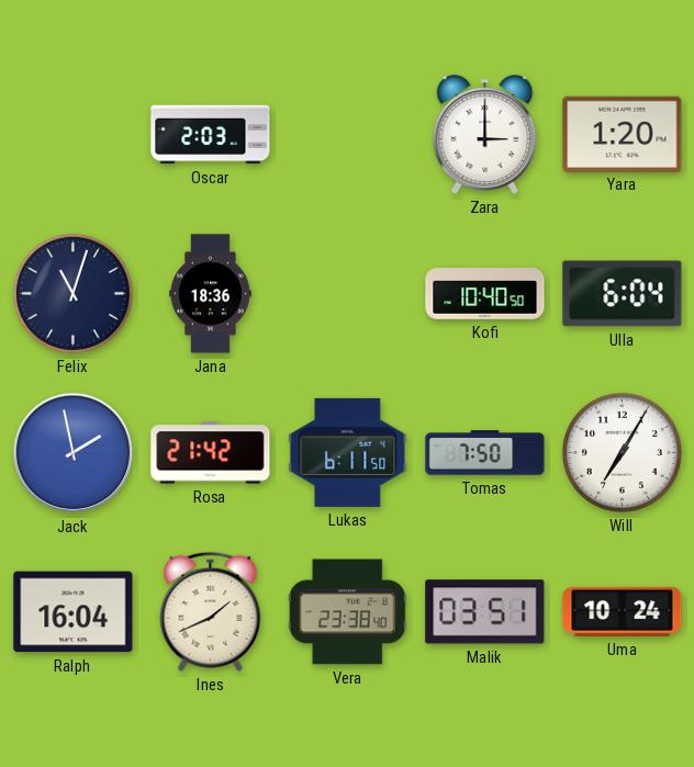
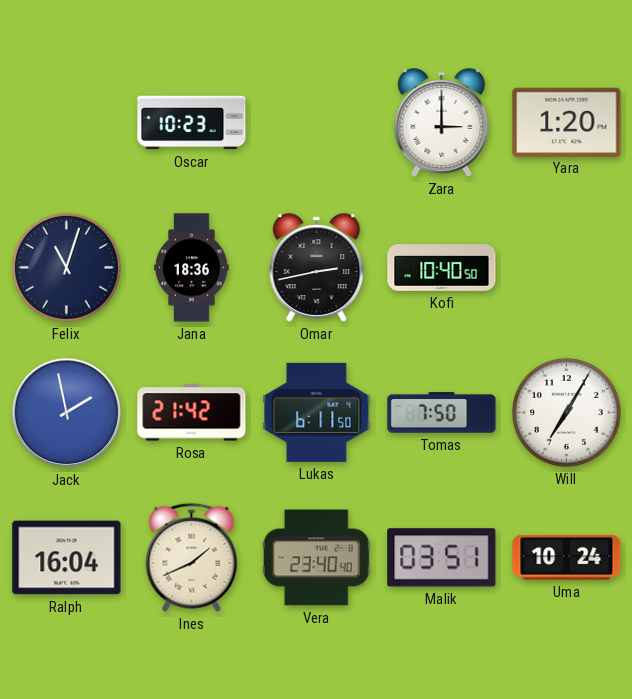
Oscar: 2:03 -> 10:23
Omar: none -> 2:43
Ulla: 6:04 -> none
Vera: 23:38 -> 23:40
